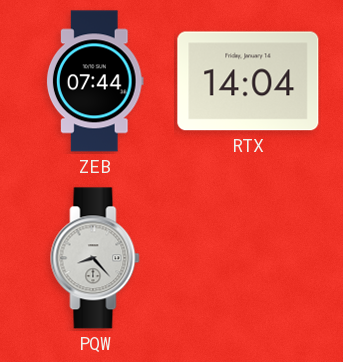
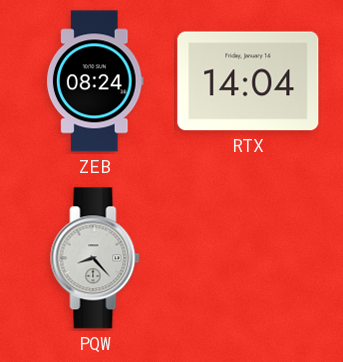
ZEB: 07:44 -> 08:24
